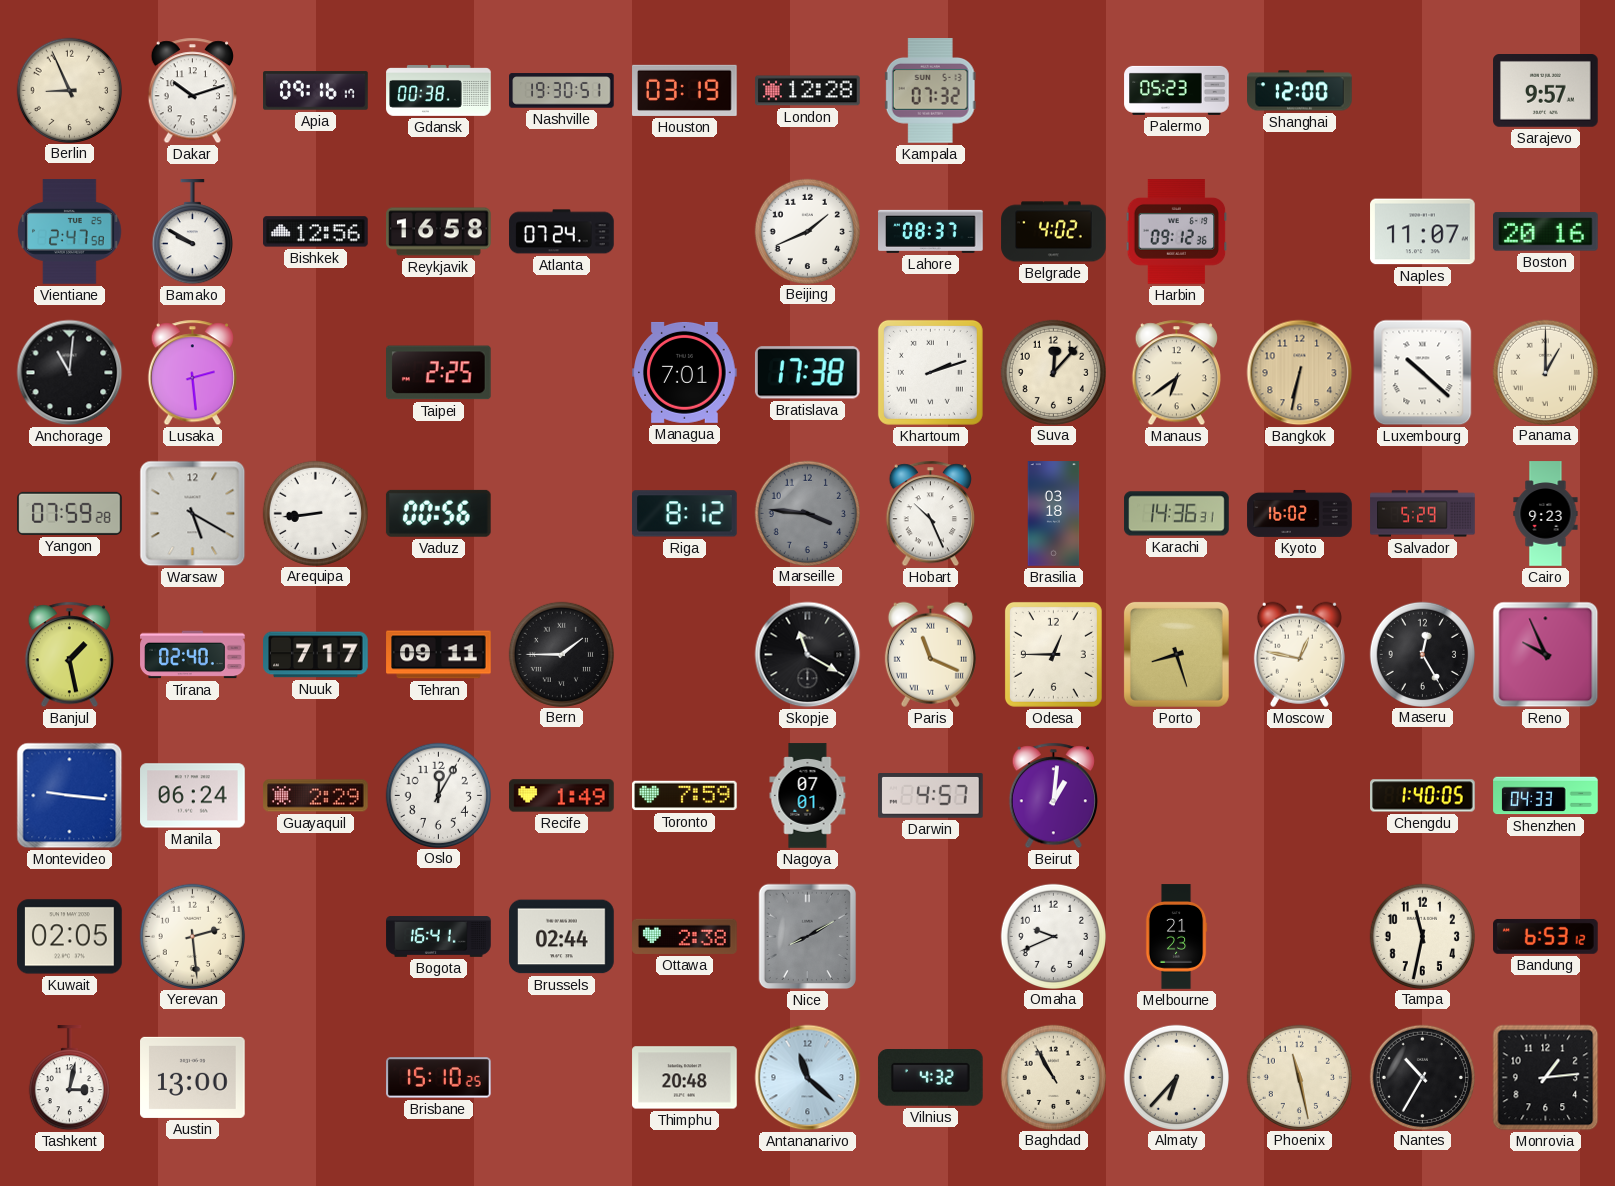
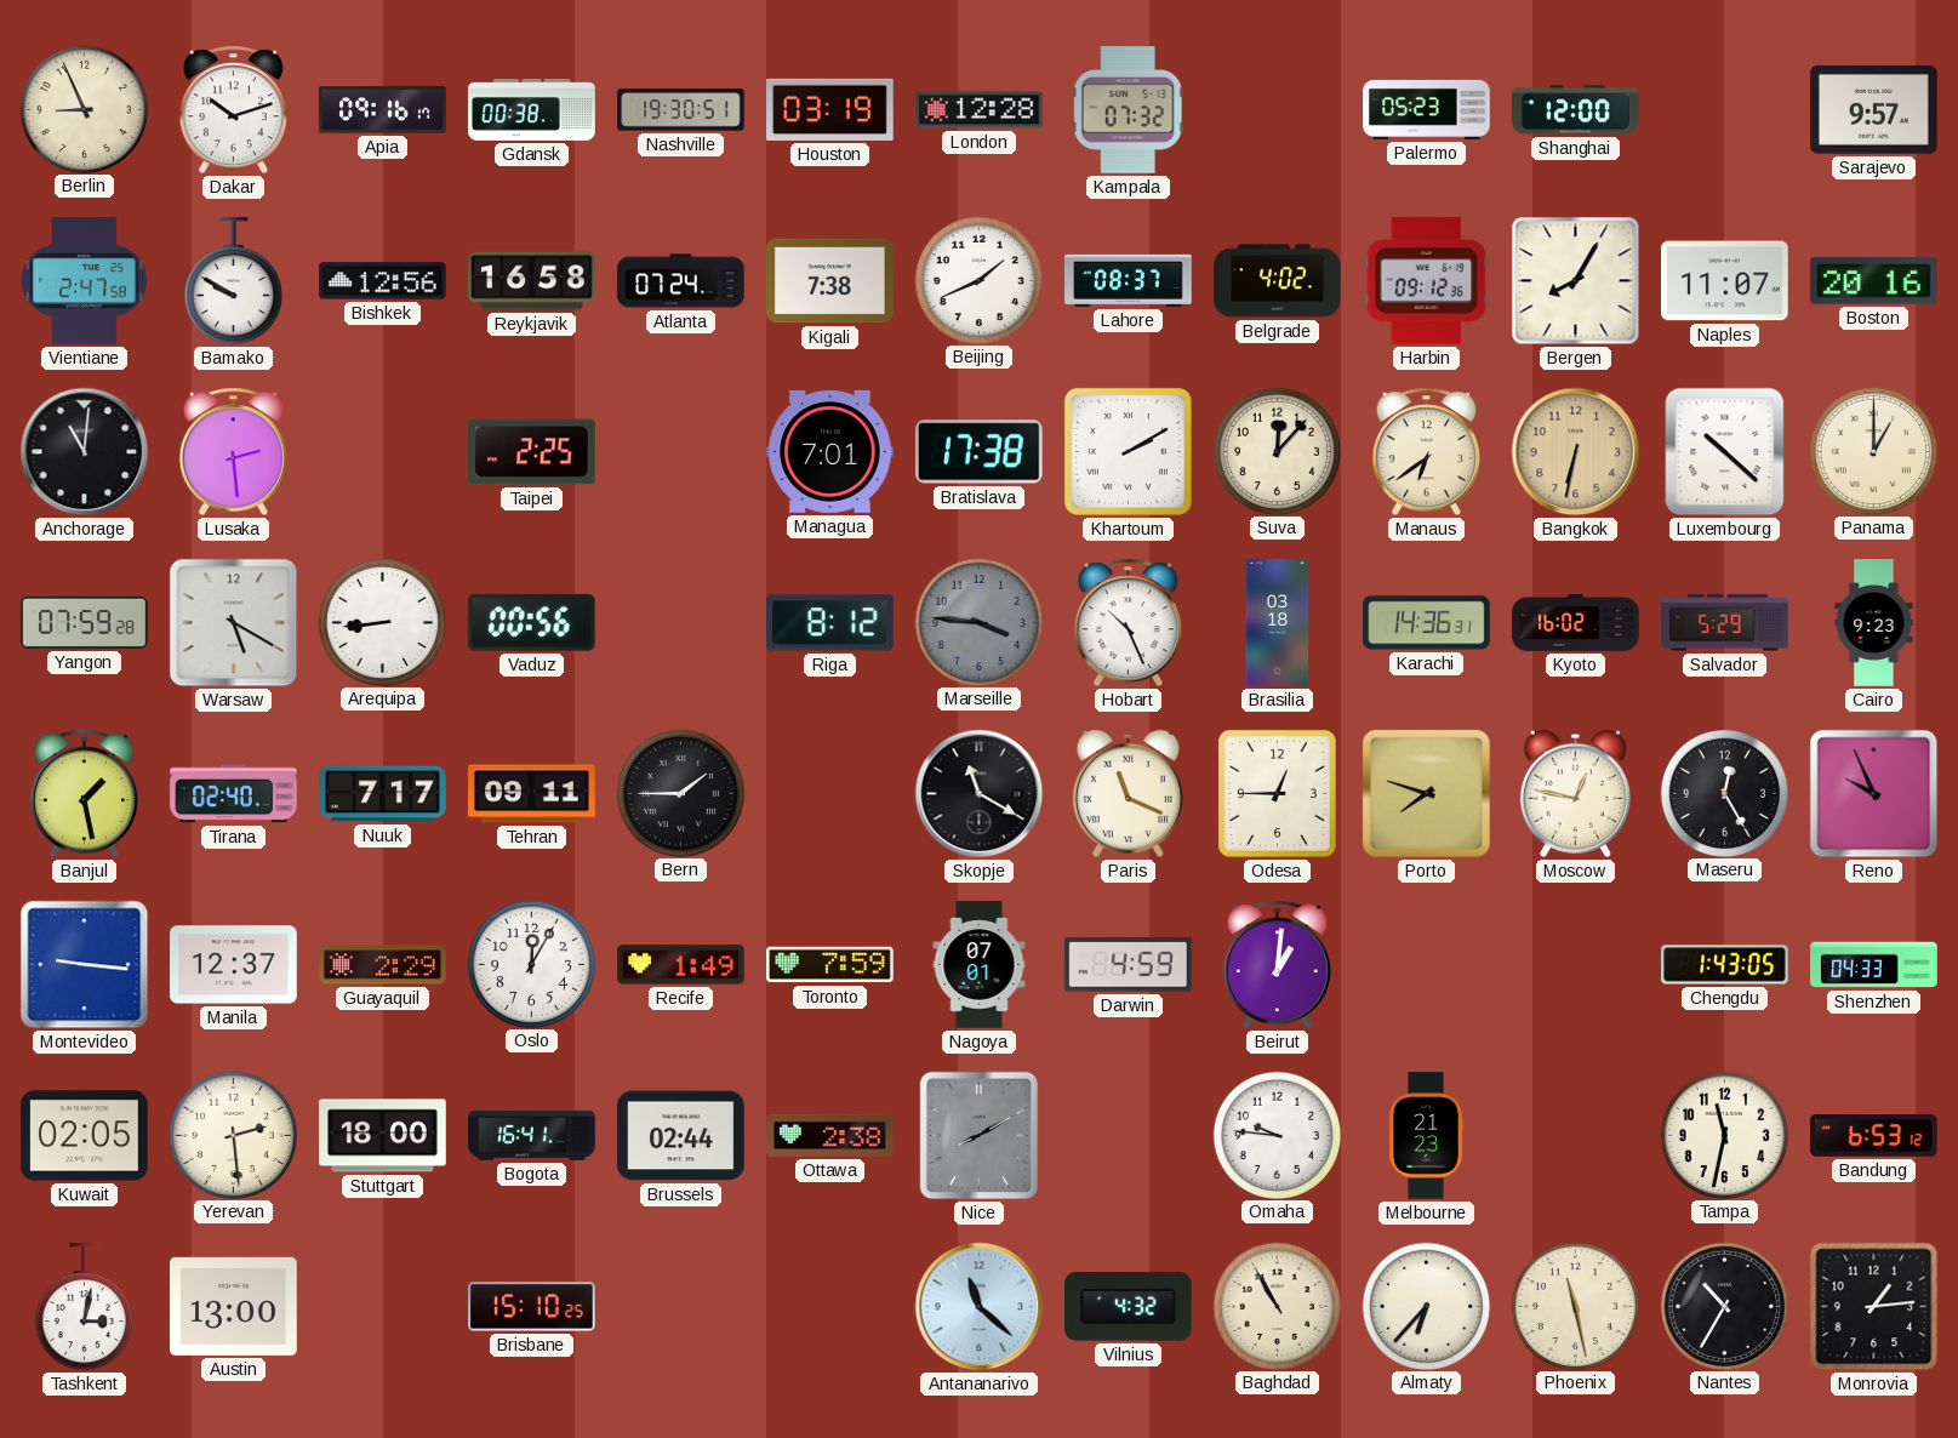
Kigali: none -> 7:38
Bergen: none -> 8:05
Khartoum: 2:12 -> 2:10
Porto: 8:27 -> 7:48
Manila: 06:24 -> 12:37
Darwin: 4:57 -> 4:59
Chengdu: 1:40 -> 1:43
Stuttgart: none -> 18:00
Omaha: 9:41 -> 9:46
Thimphu: 20:48 -> none
